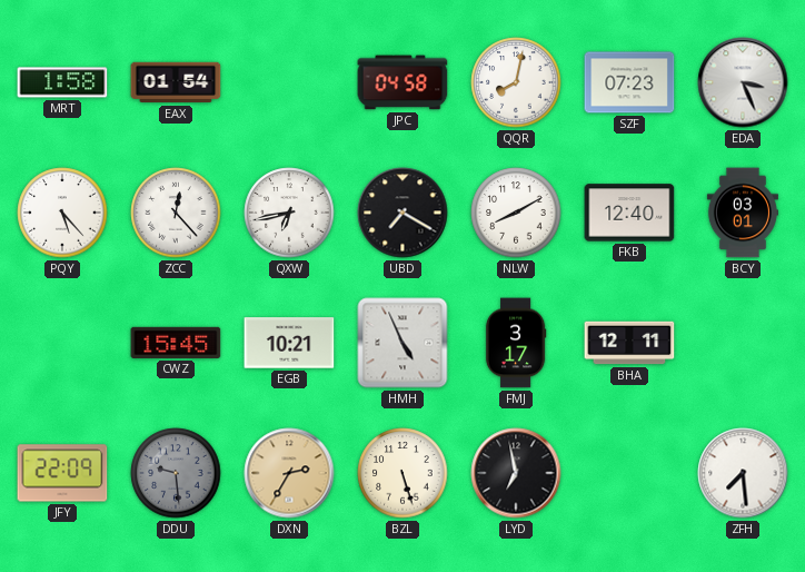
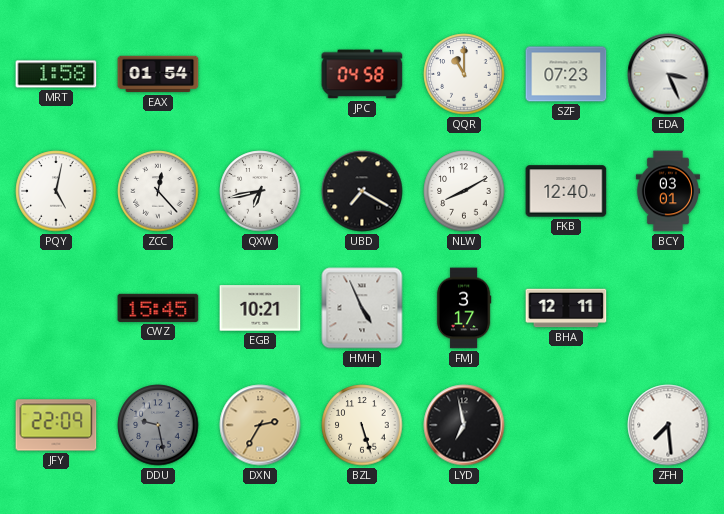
QQR: 8:02 -> 11:00
PQY: 5:23 -> 5:02
DDU: 9:29 -> 9:28
